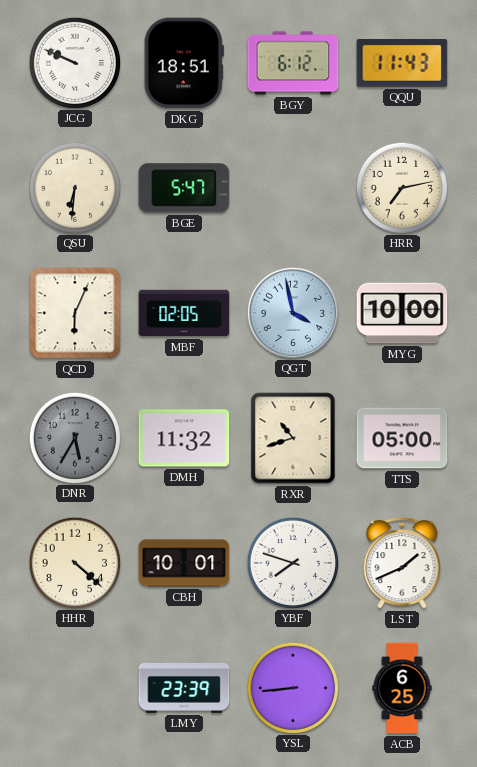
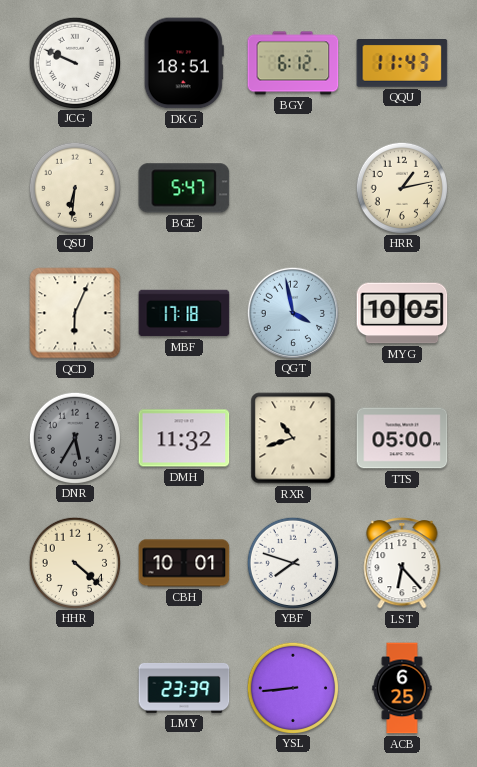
HRR: 7:13 -> 1:13
MBF: 02:05 -> 17:18
MYG: 10:00 -> 10:05
LST: 1:41 -> 6:23
